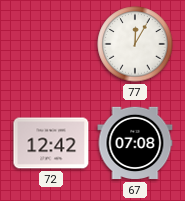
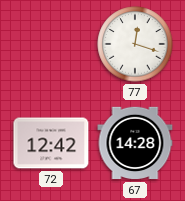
77: 12:05 -> 12:18
67: 07:08 -> 14:28
